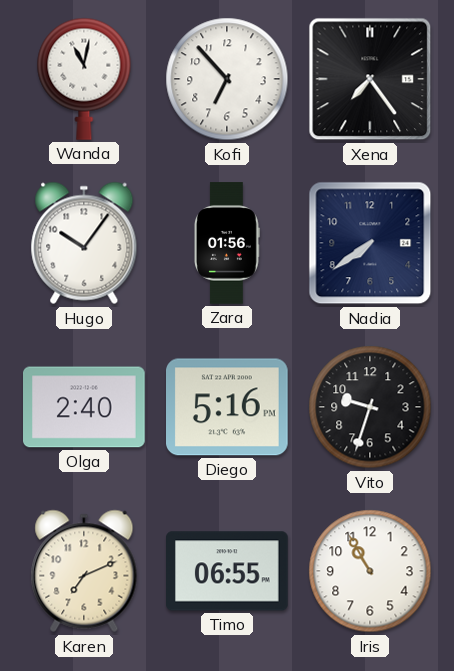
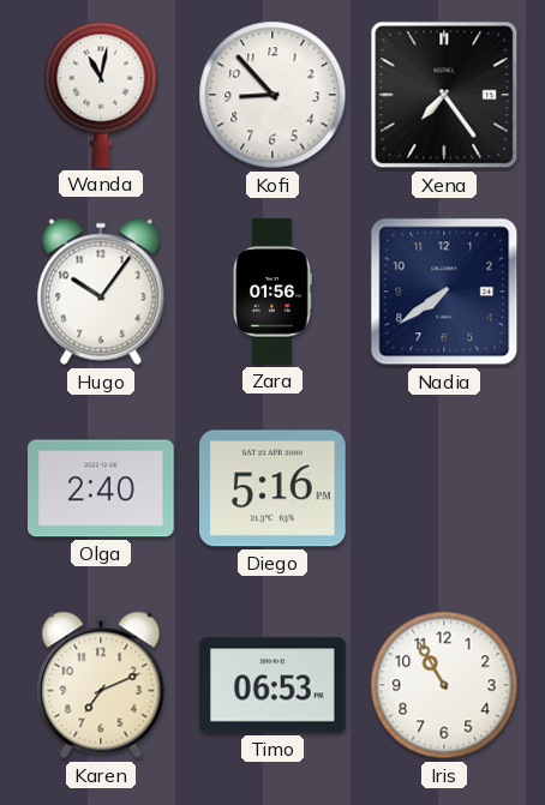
Kofi: 6:53 -> 8:53
Vito: 9:33 -> none
Timo: 06:55 -> 06:53
